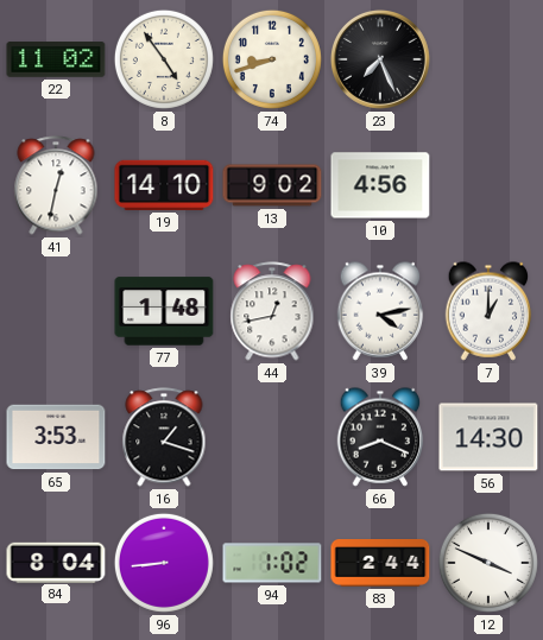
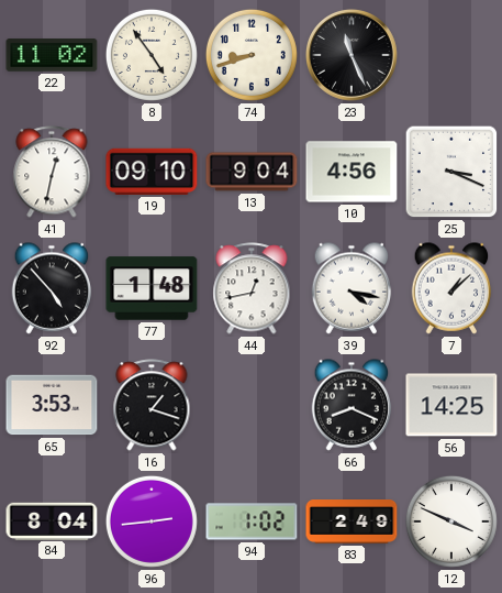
23: 7:26 -> 11:26
19: 14:10 -> 09:10
13: 9:02 -> 9:04
25: none -> 3:19
92: none -> 4:53
39: 4:13 -> 4:17
7: 1:00 -> 1:08
56: 14:30 -> 14:25
96: 8:44 -> 2:44
83: 2:44 -> 2:49
